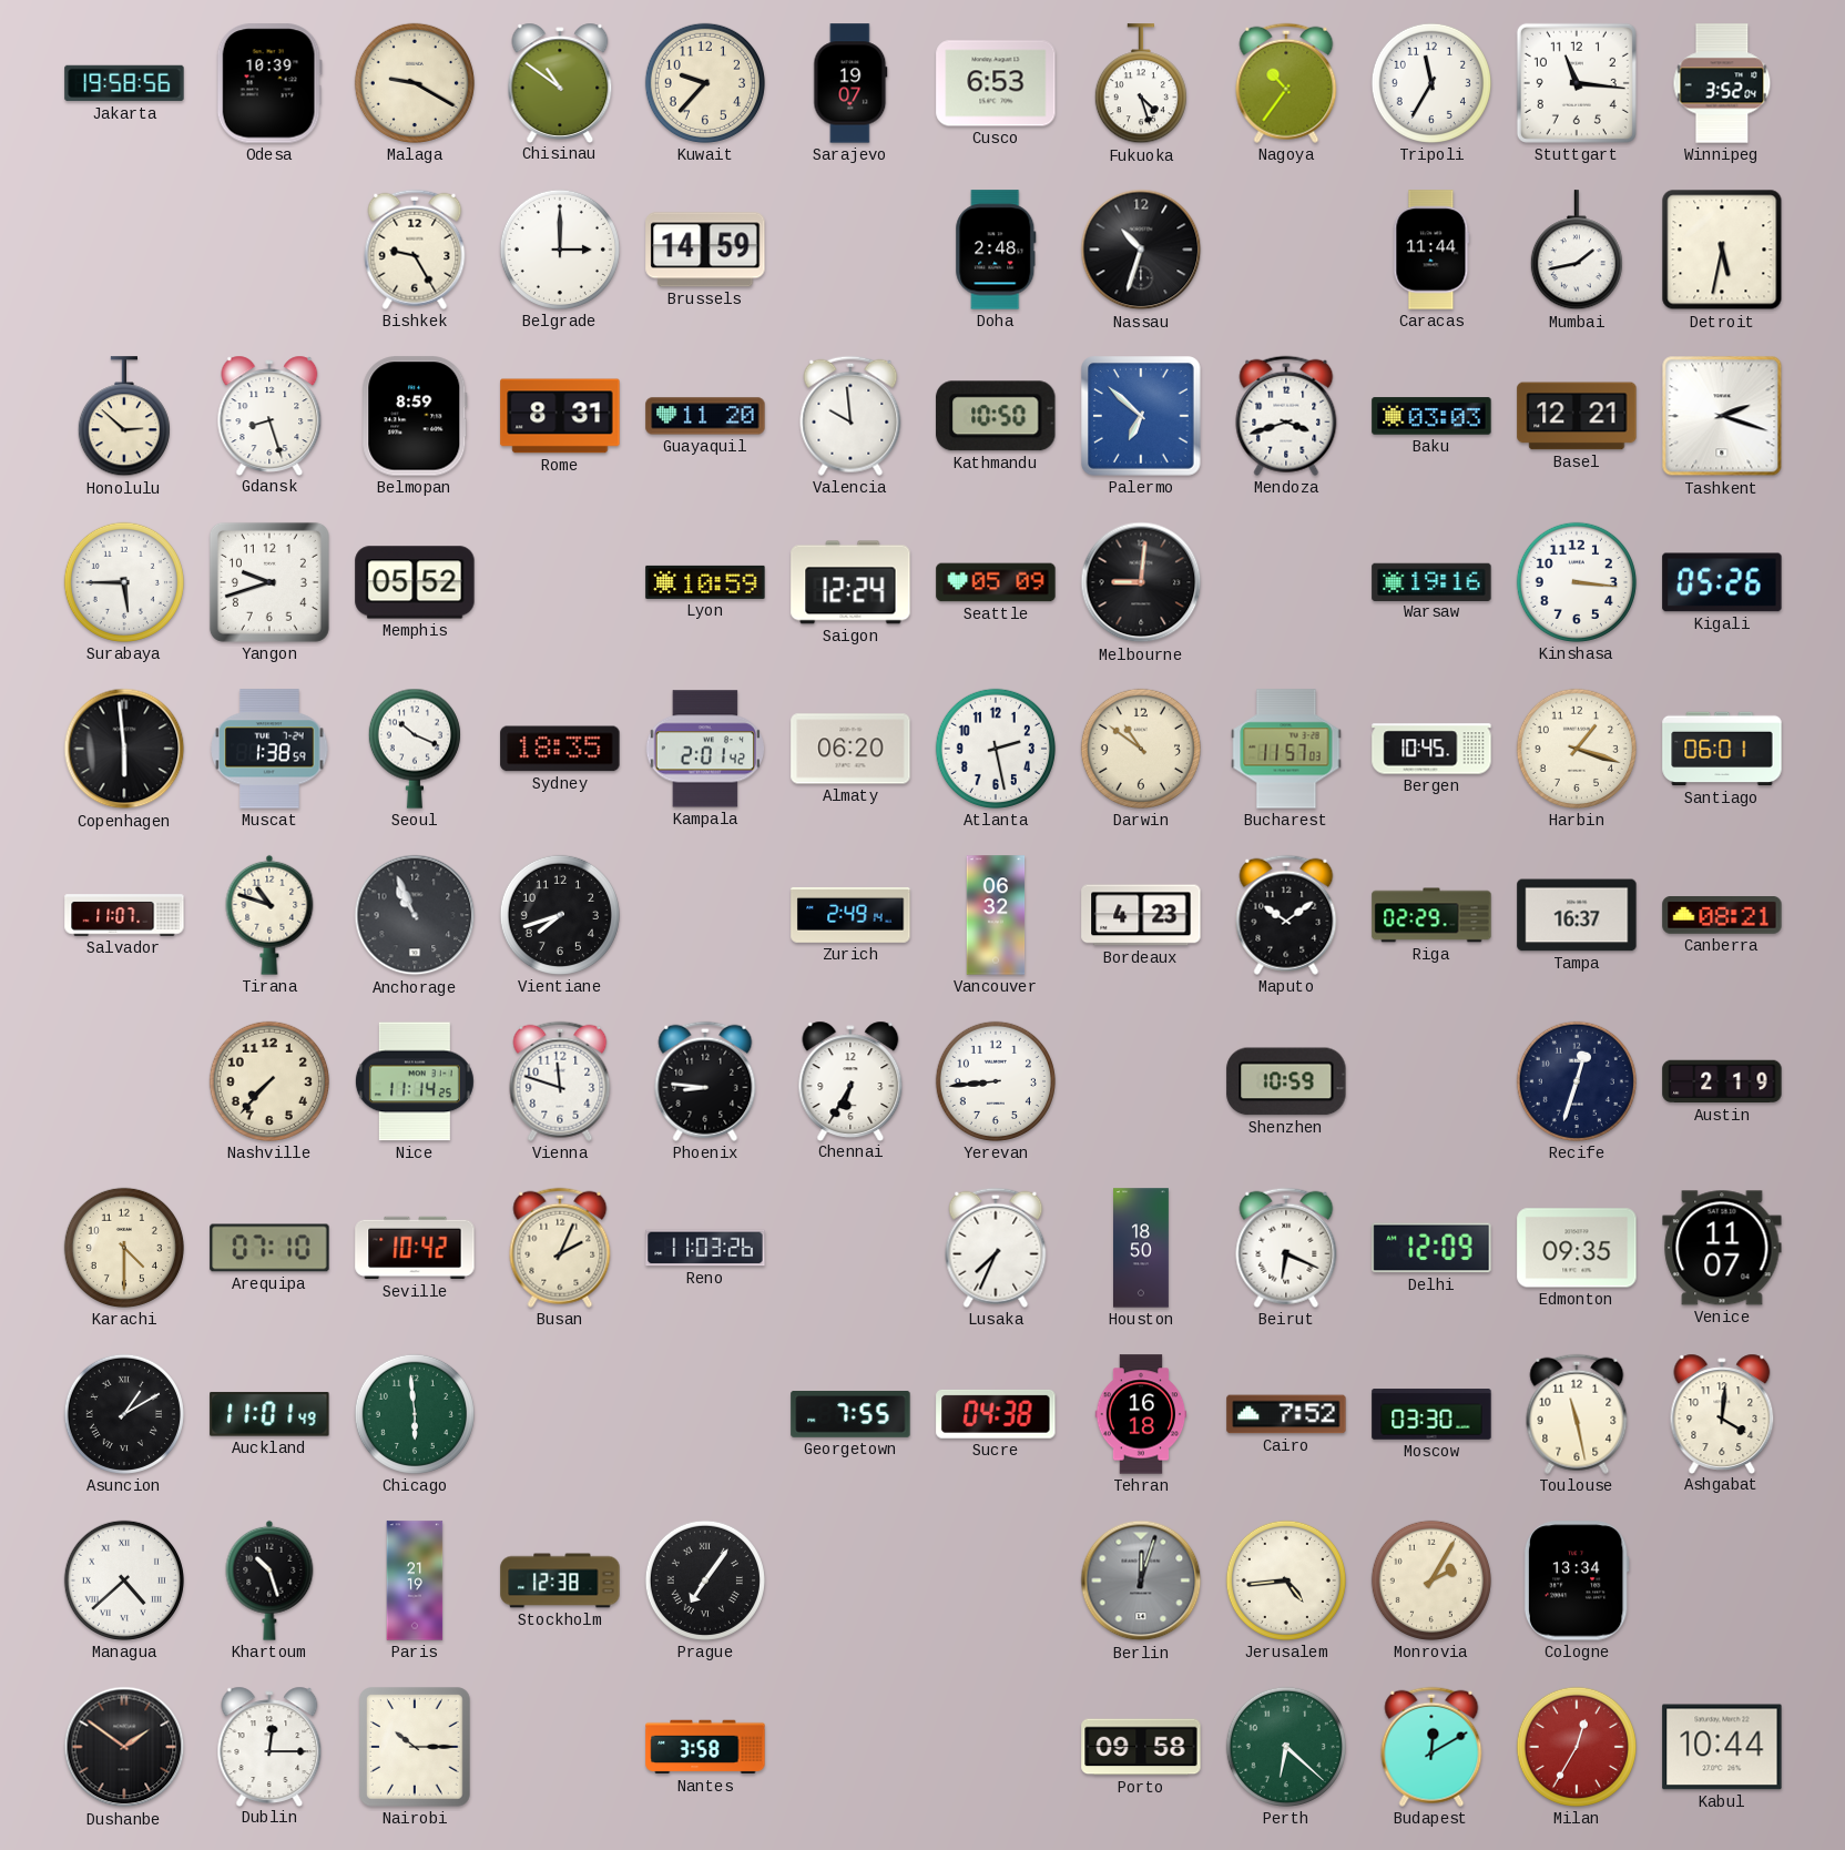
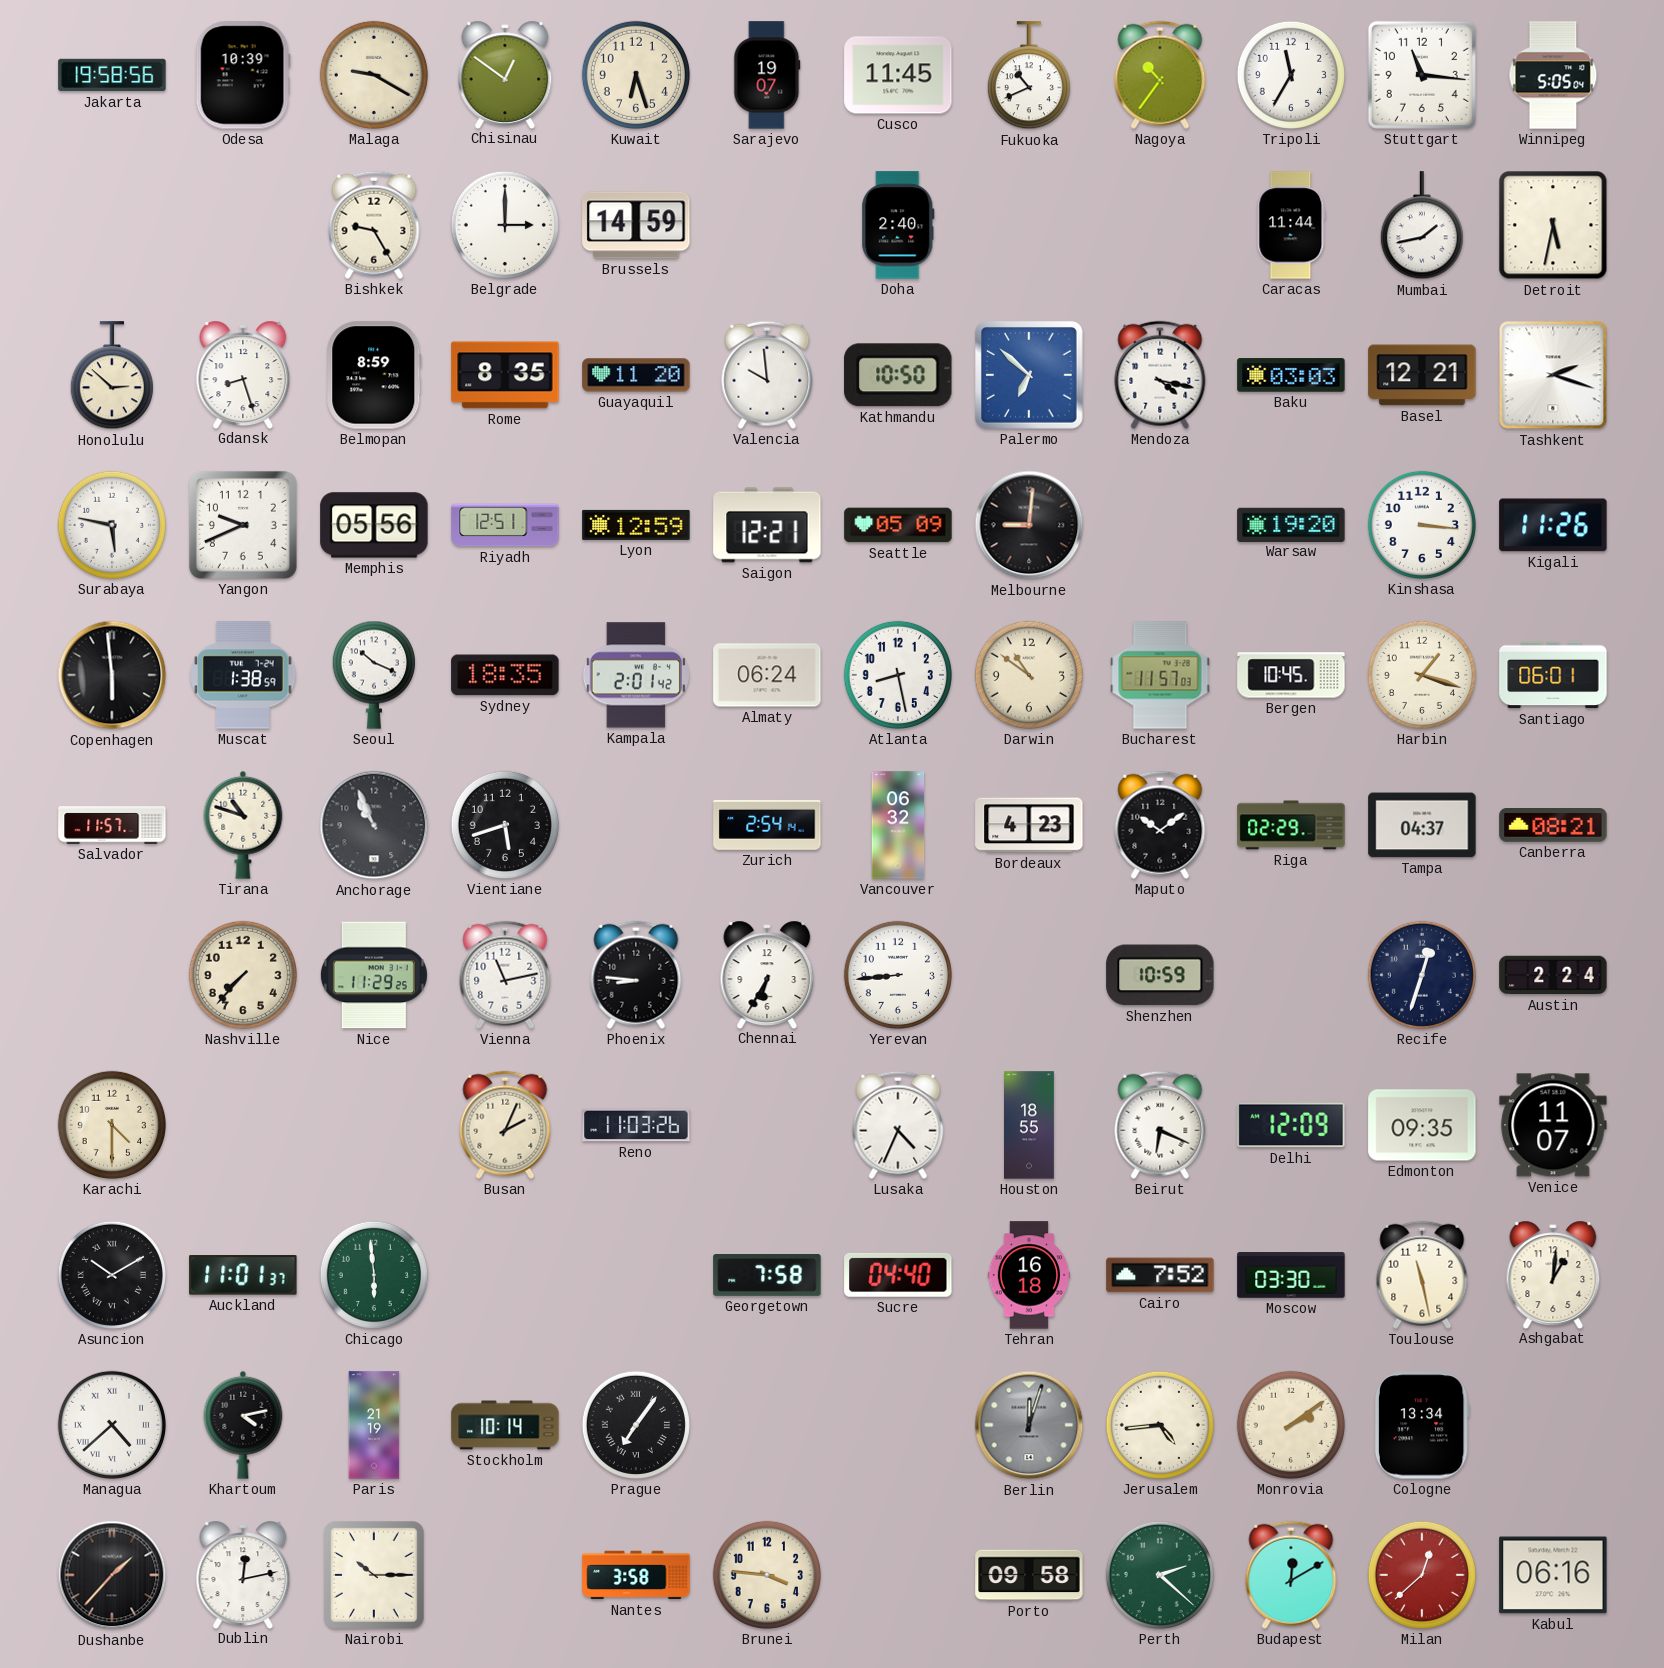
Chisinau: 10:51 -> 12:51
Kuwait: 9:37 -> 6:27
Cusco: 6:53 -> 11:45
Fukuoka: 4:27 -> 10:41
Winnipeg: 3:52 -> 5:05
Doha: 2:48 -> 2:40
Nassau: 10:33 -> none
Rome: 8:31 -> 8:35
Mendoza: 3:42 -> 4:17
Surabaya: 5:45 -> 5:47
Yangon: 9:42 -> 9:41
Memphis: 05:52 -> 05:56
Riyadh: none -> 12:51
Lyon: 10:59 -> 12:59
Saigon: 12:24 -> 12:21
Warsaw: 19:16 -> 19:20
Kigali: 05:26 -> 11:26
Almaty: 06:20 -> 06:24
Atlanta: 2:28 -> 8:28
Salvador: 11:07 -> 11:57
Vientiane: 7:42 -> 5:42
Zurich: 2:49 -> 2:54
Tampa: 16:37 -> 04:37
Nice: 11:14 -> 11:29
Vienna: 11:48 -> 11:13
Austin: 2:19 -> 2:24
Arequipa: 07:10 -> none
Seville: 10:42 -> none
Lusaka: 7:34 -> 4:34
Houston: 18:50 -> 18:55
Asuncion: 1:10 -> 10:10
Auckland: 11:01:49 -> 11:01:37
Georgetown: 7:55 -> 7:58
Sucre: 04:38 -> 04:40
Ashgabat: 4:01 -> 1:01
Khartoum: 10:27 -> 4:13
Stockholm: 12:38 -> 10:14
Monrovia: 2:05 -> 2:09
Dushanbe: 1:51 -> 1:37
Dublin: 12:15 -> 12:13
Brunei: none -> 3:46
Perth: 6:22 -> 2:22
Milan: 12:35 -> 12:38
Kabul: 10:44 -> 06:16
